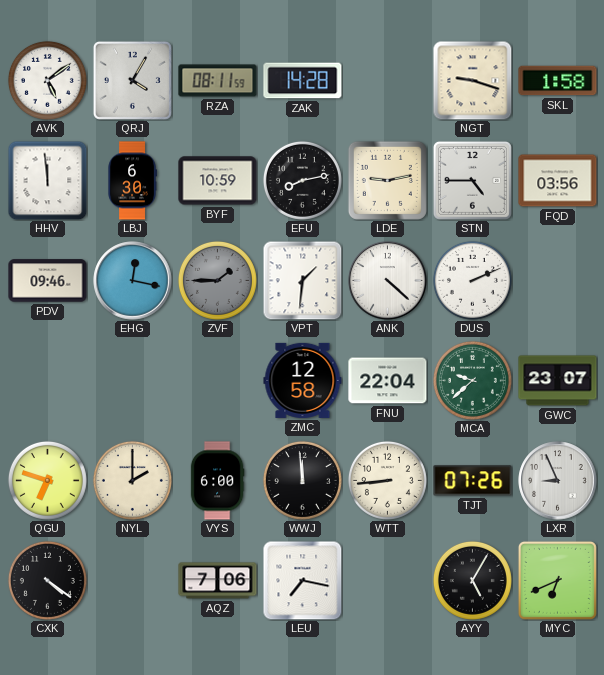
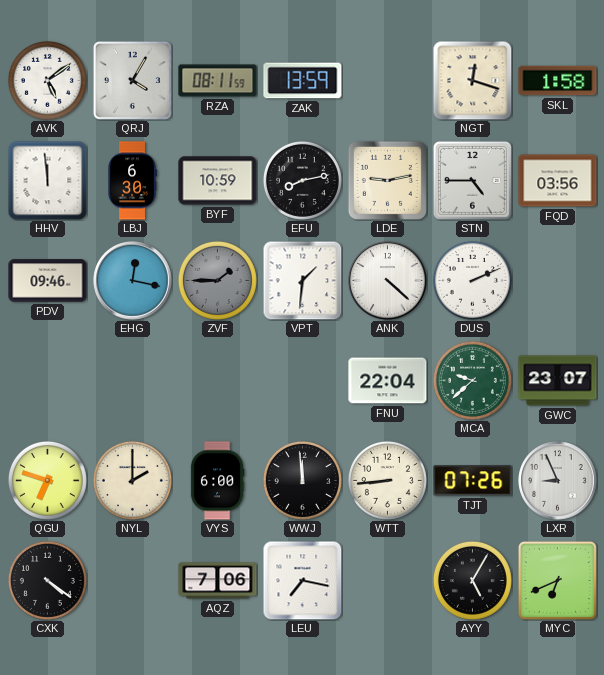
ZAK: 14:28 -> 13:59
NGT: 9:18 -> 12:18
ZMC: 12:58 -> none
